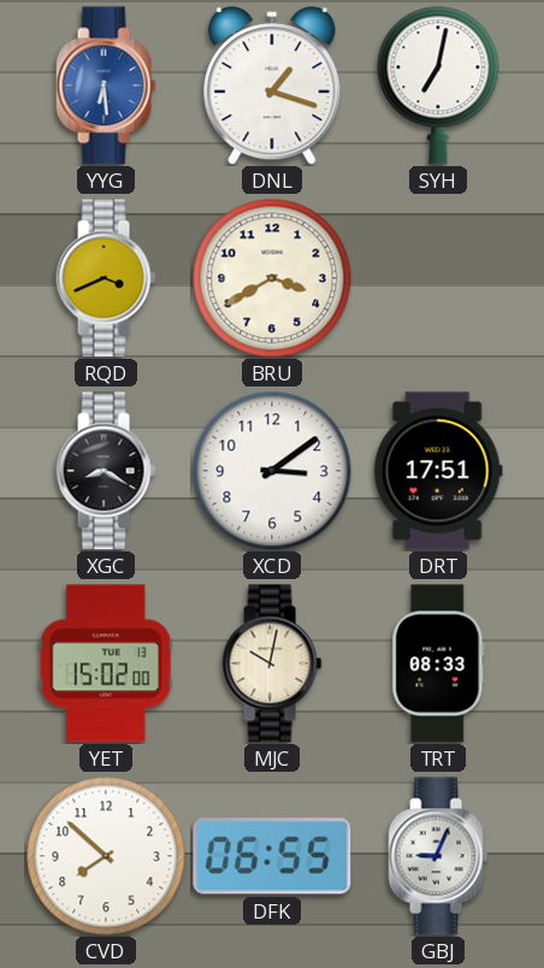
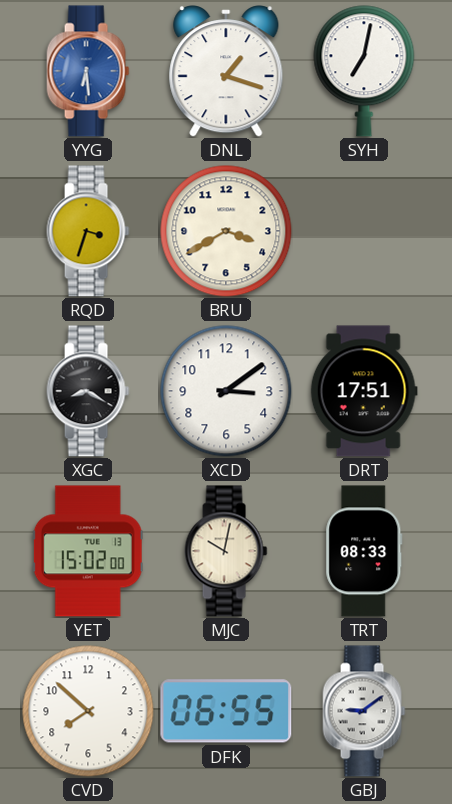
RQD: 3:41 -> 3:33
GBJ: 9:04 -> 9:09
